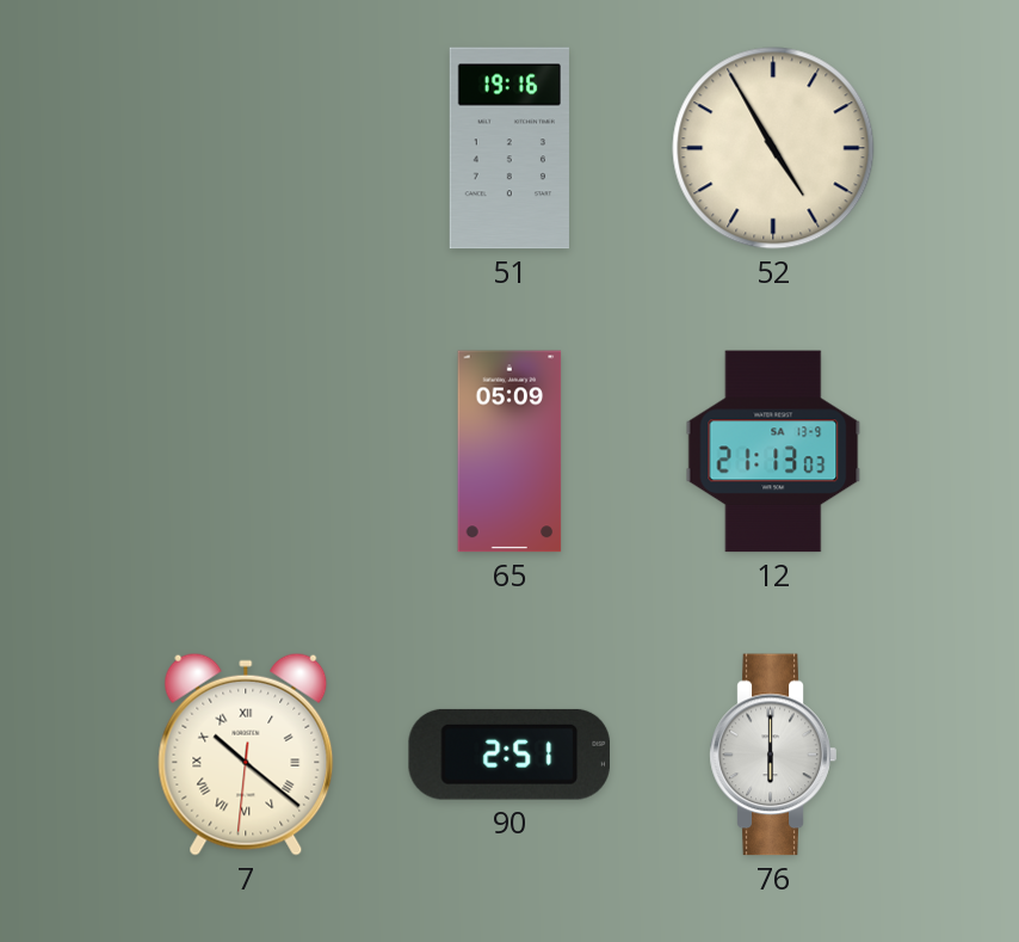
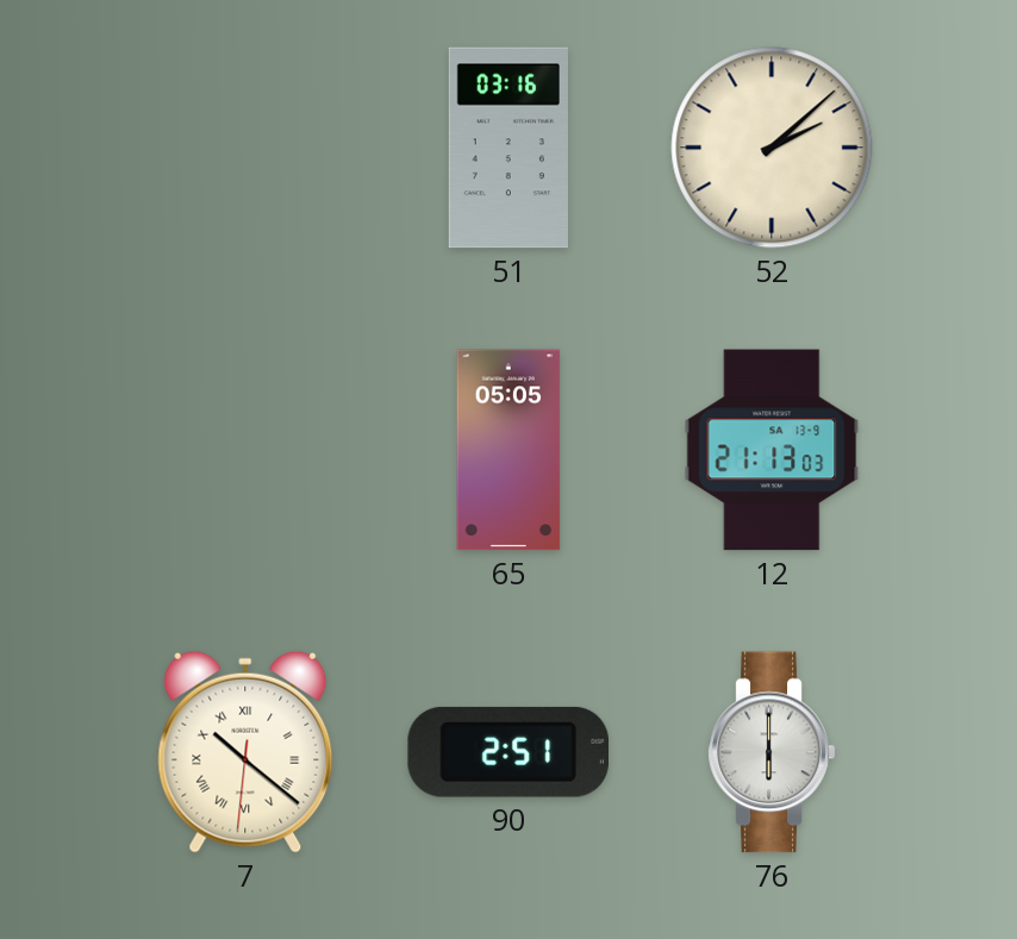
51: 19:16 -> 03:16
52: 4:55 -> 2:08
65: 05:09 -> 05:05
